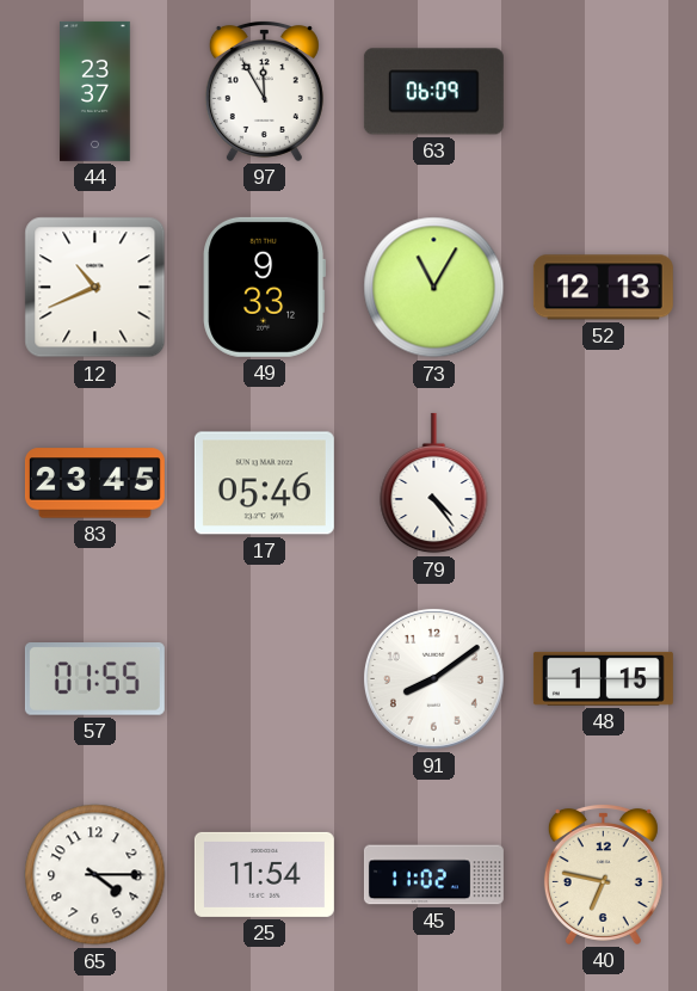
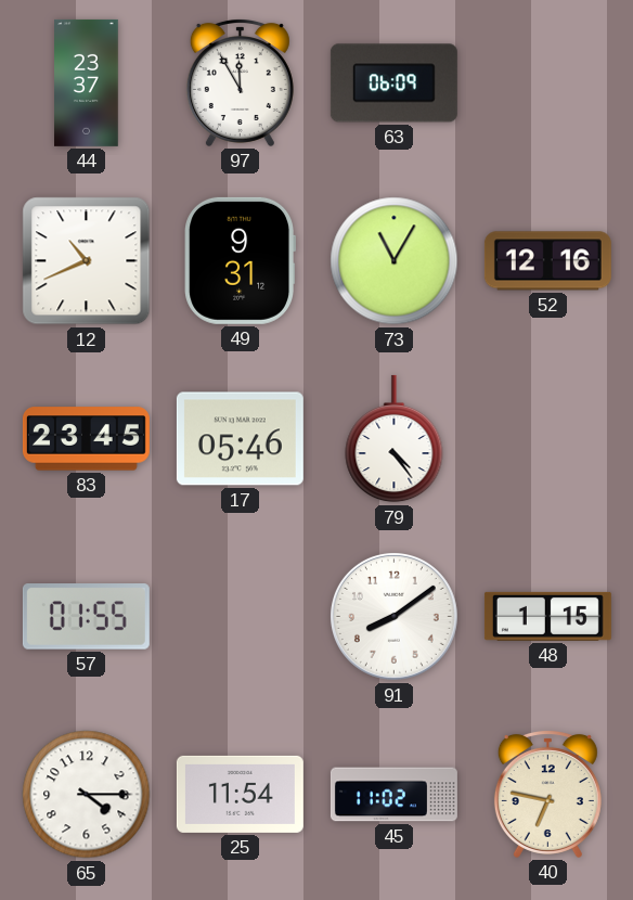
49: 9:33 -> 9:31
52: 12:13 -> 12:16
